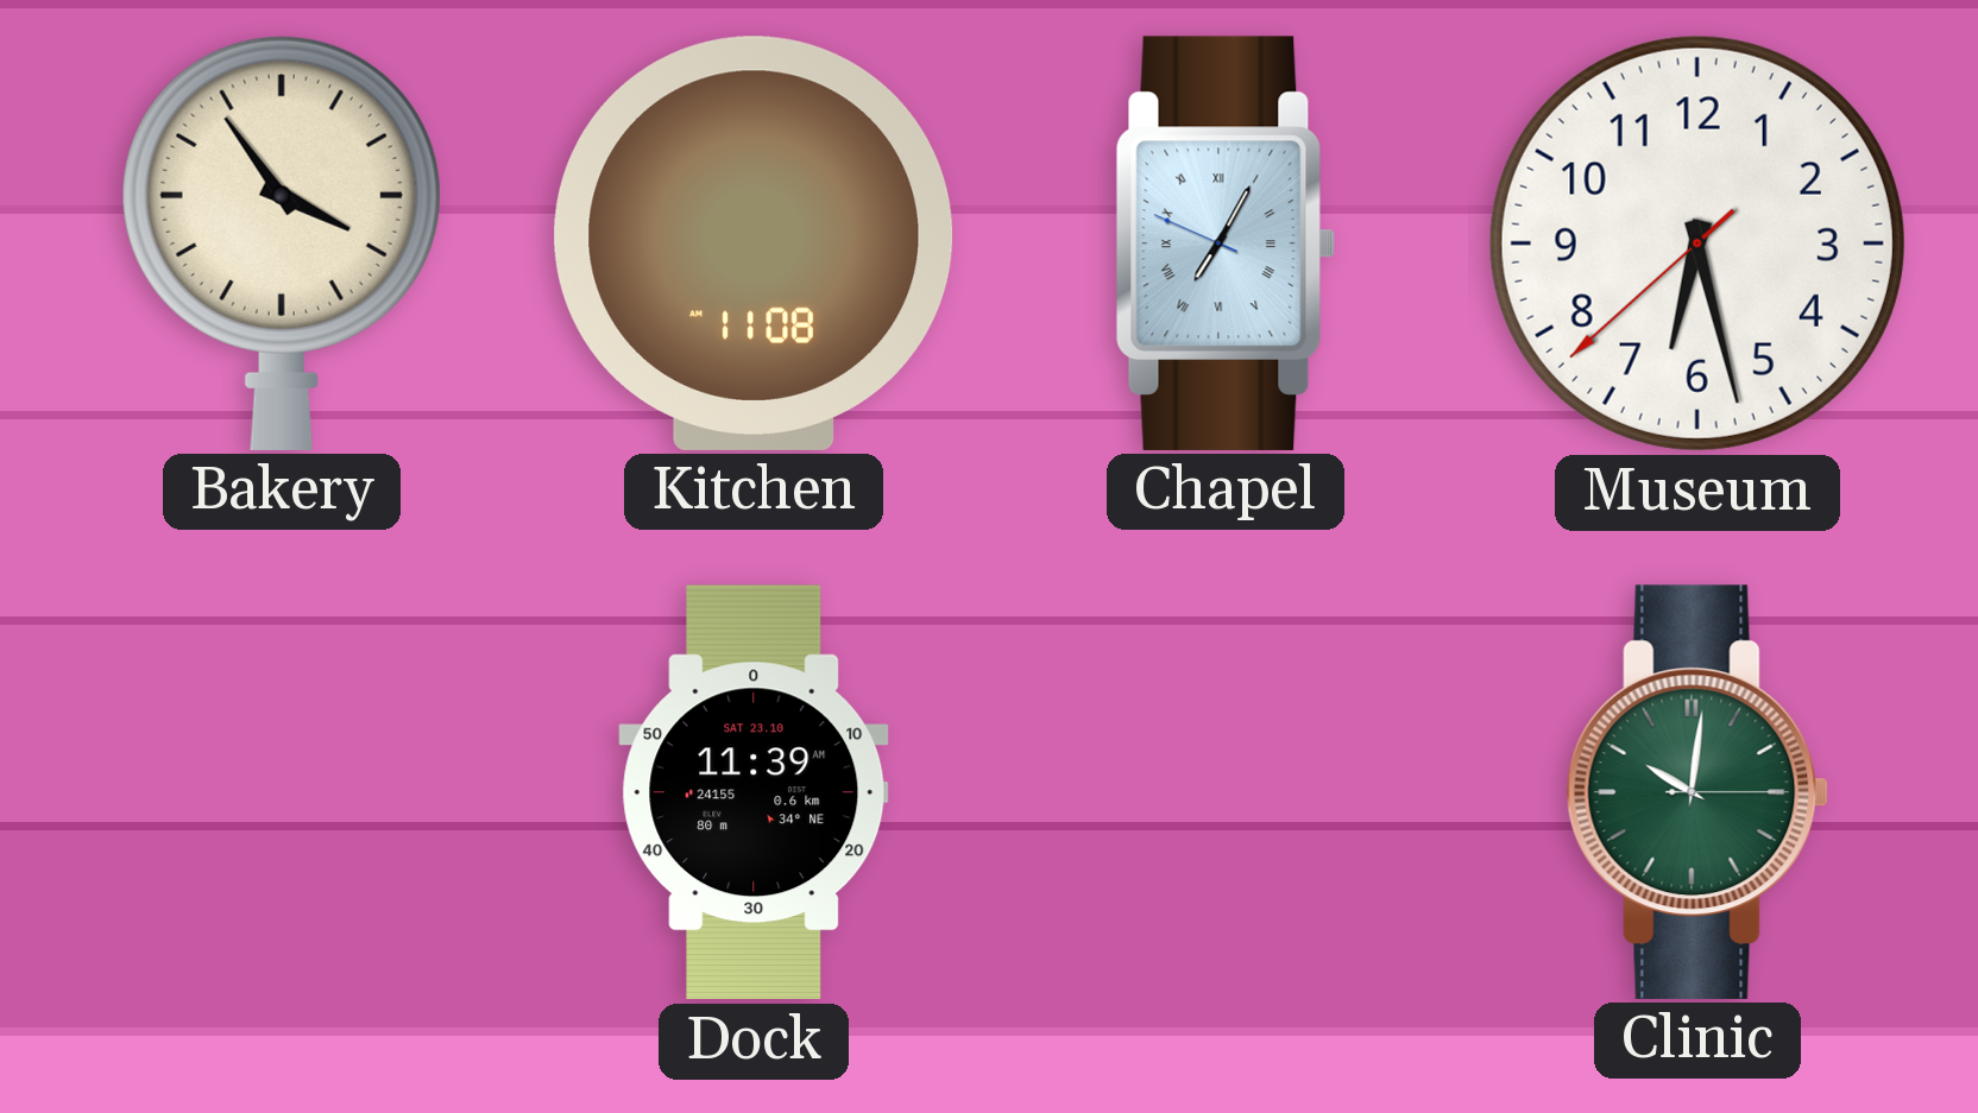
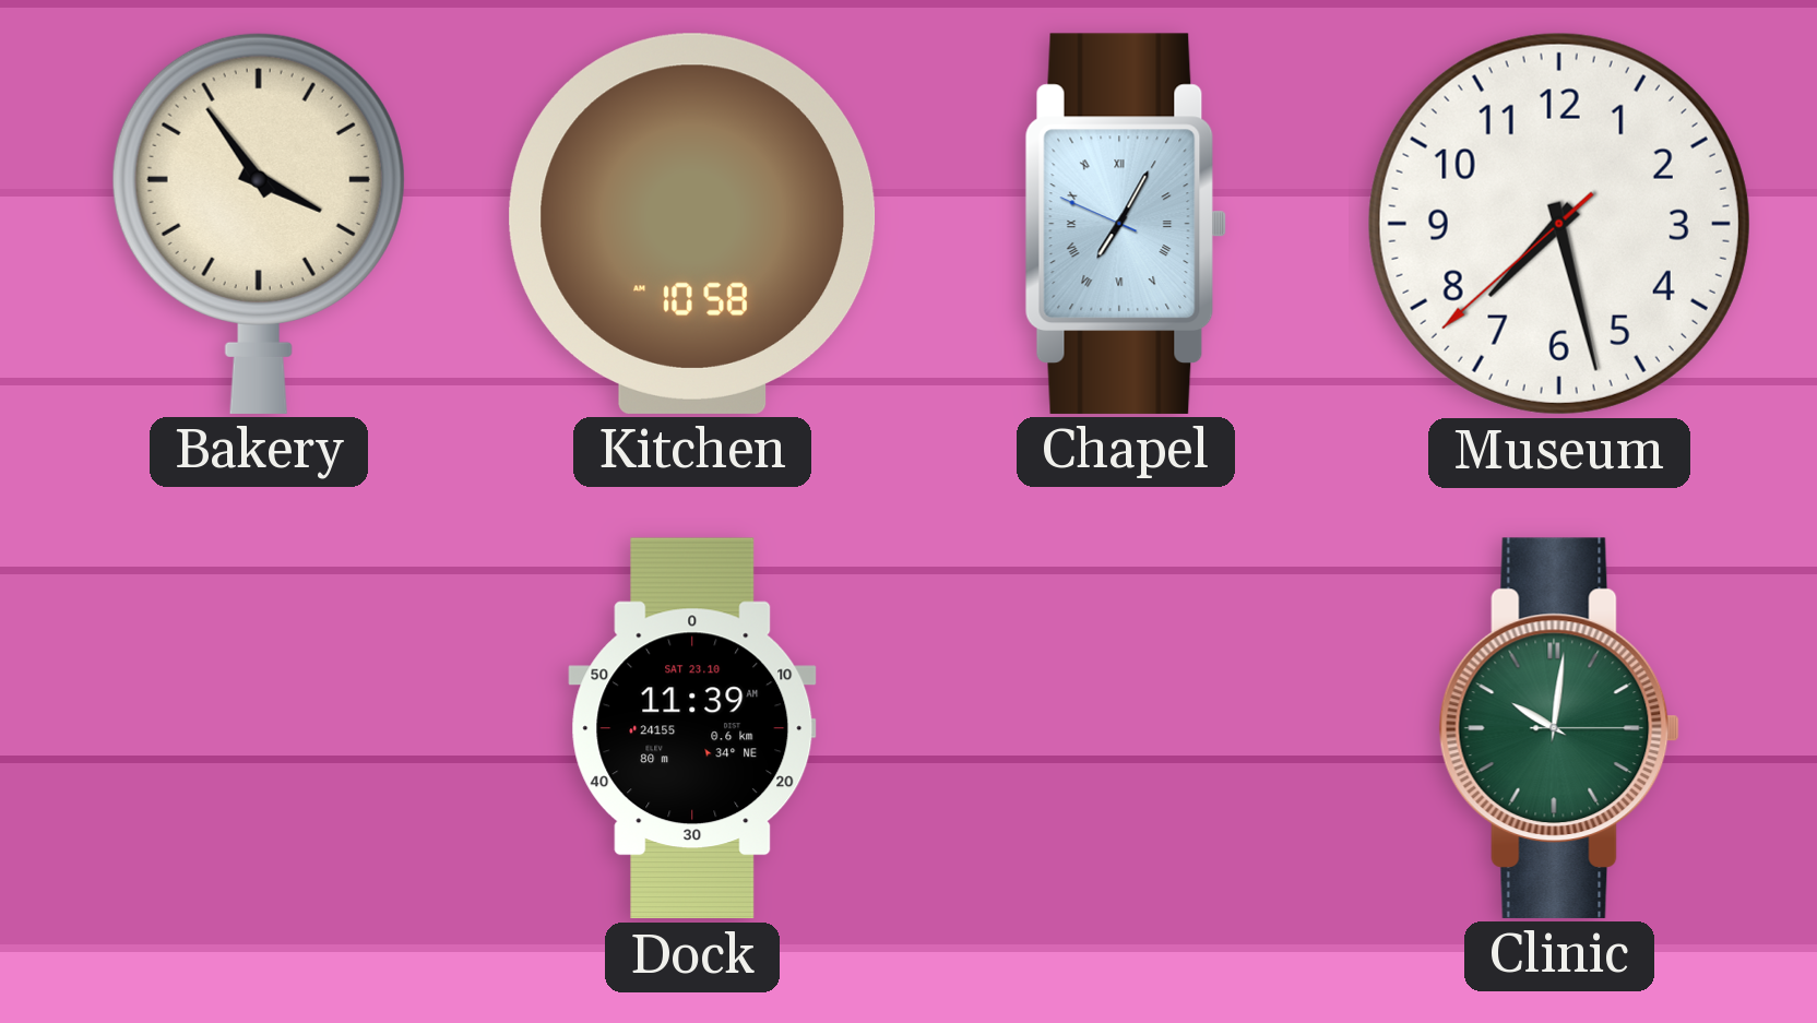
Kitchen: 11:08 -> 10:58
Museum: 6:27 -> 7:27
